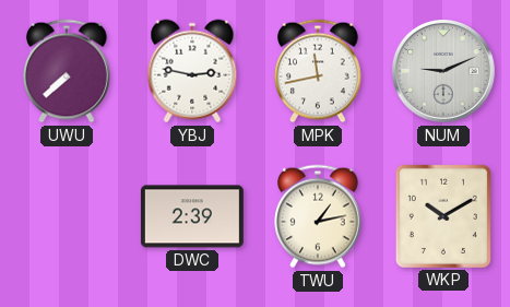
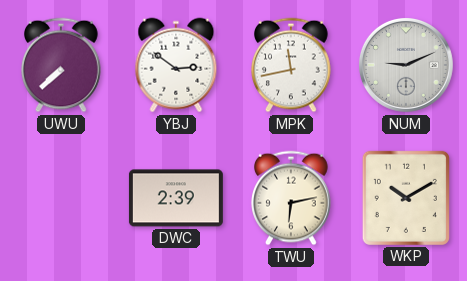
YBJ: 2:47 -> 2:51
TWU: 1:13 -> 6:13
